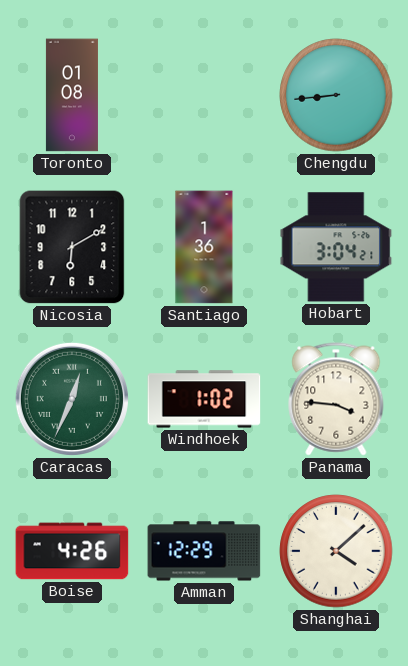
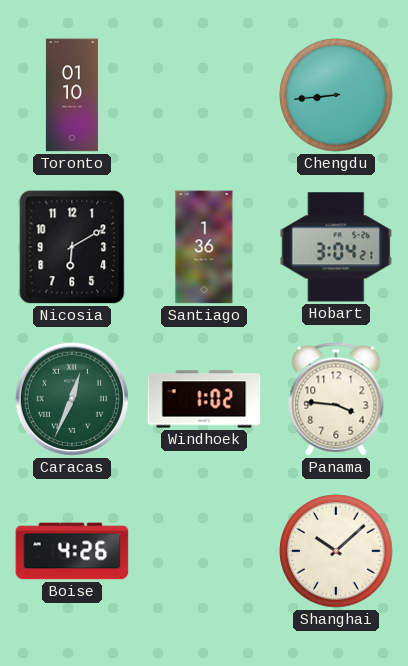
Toronto: 01:08 -> 01:10
Amman: 12:29 -> none
Shanghai: 4:08 -> 10:08
